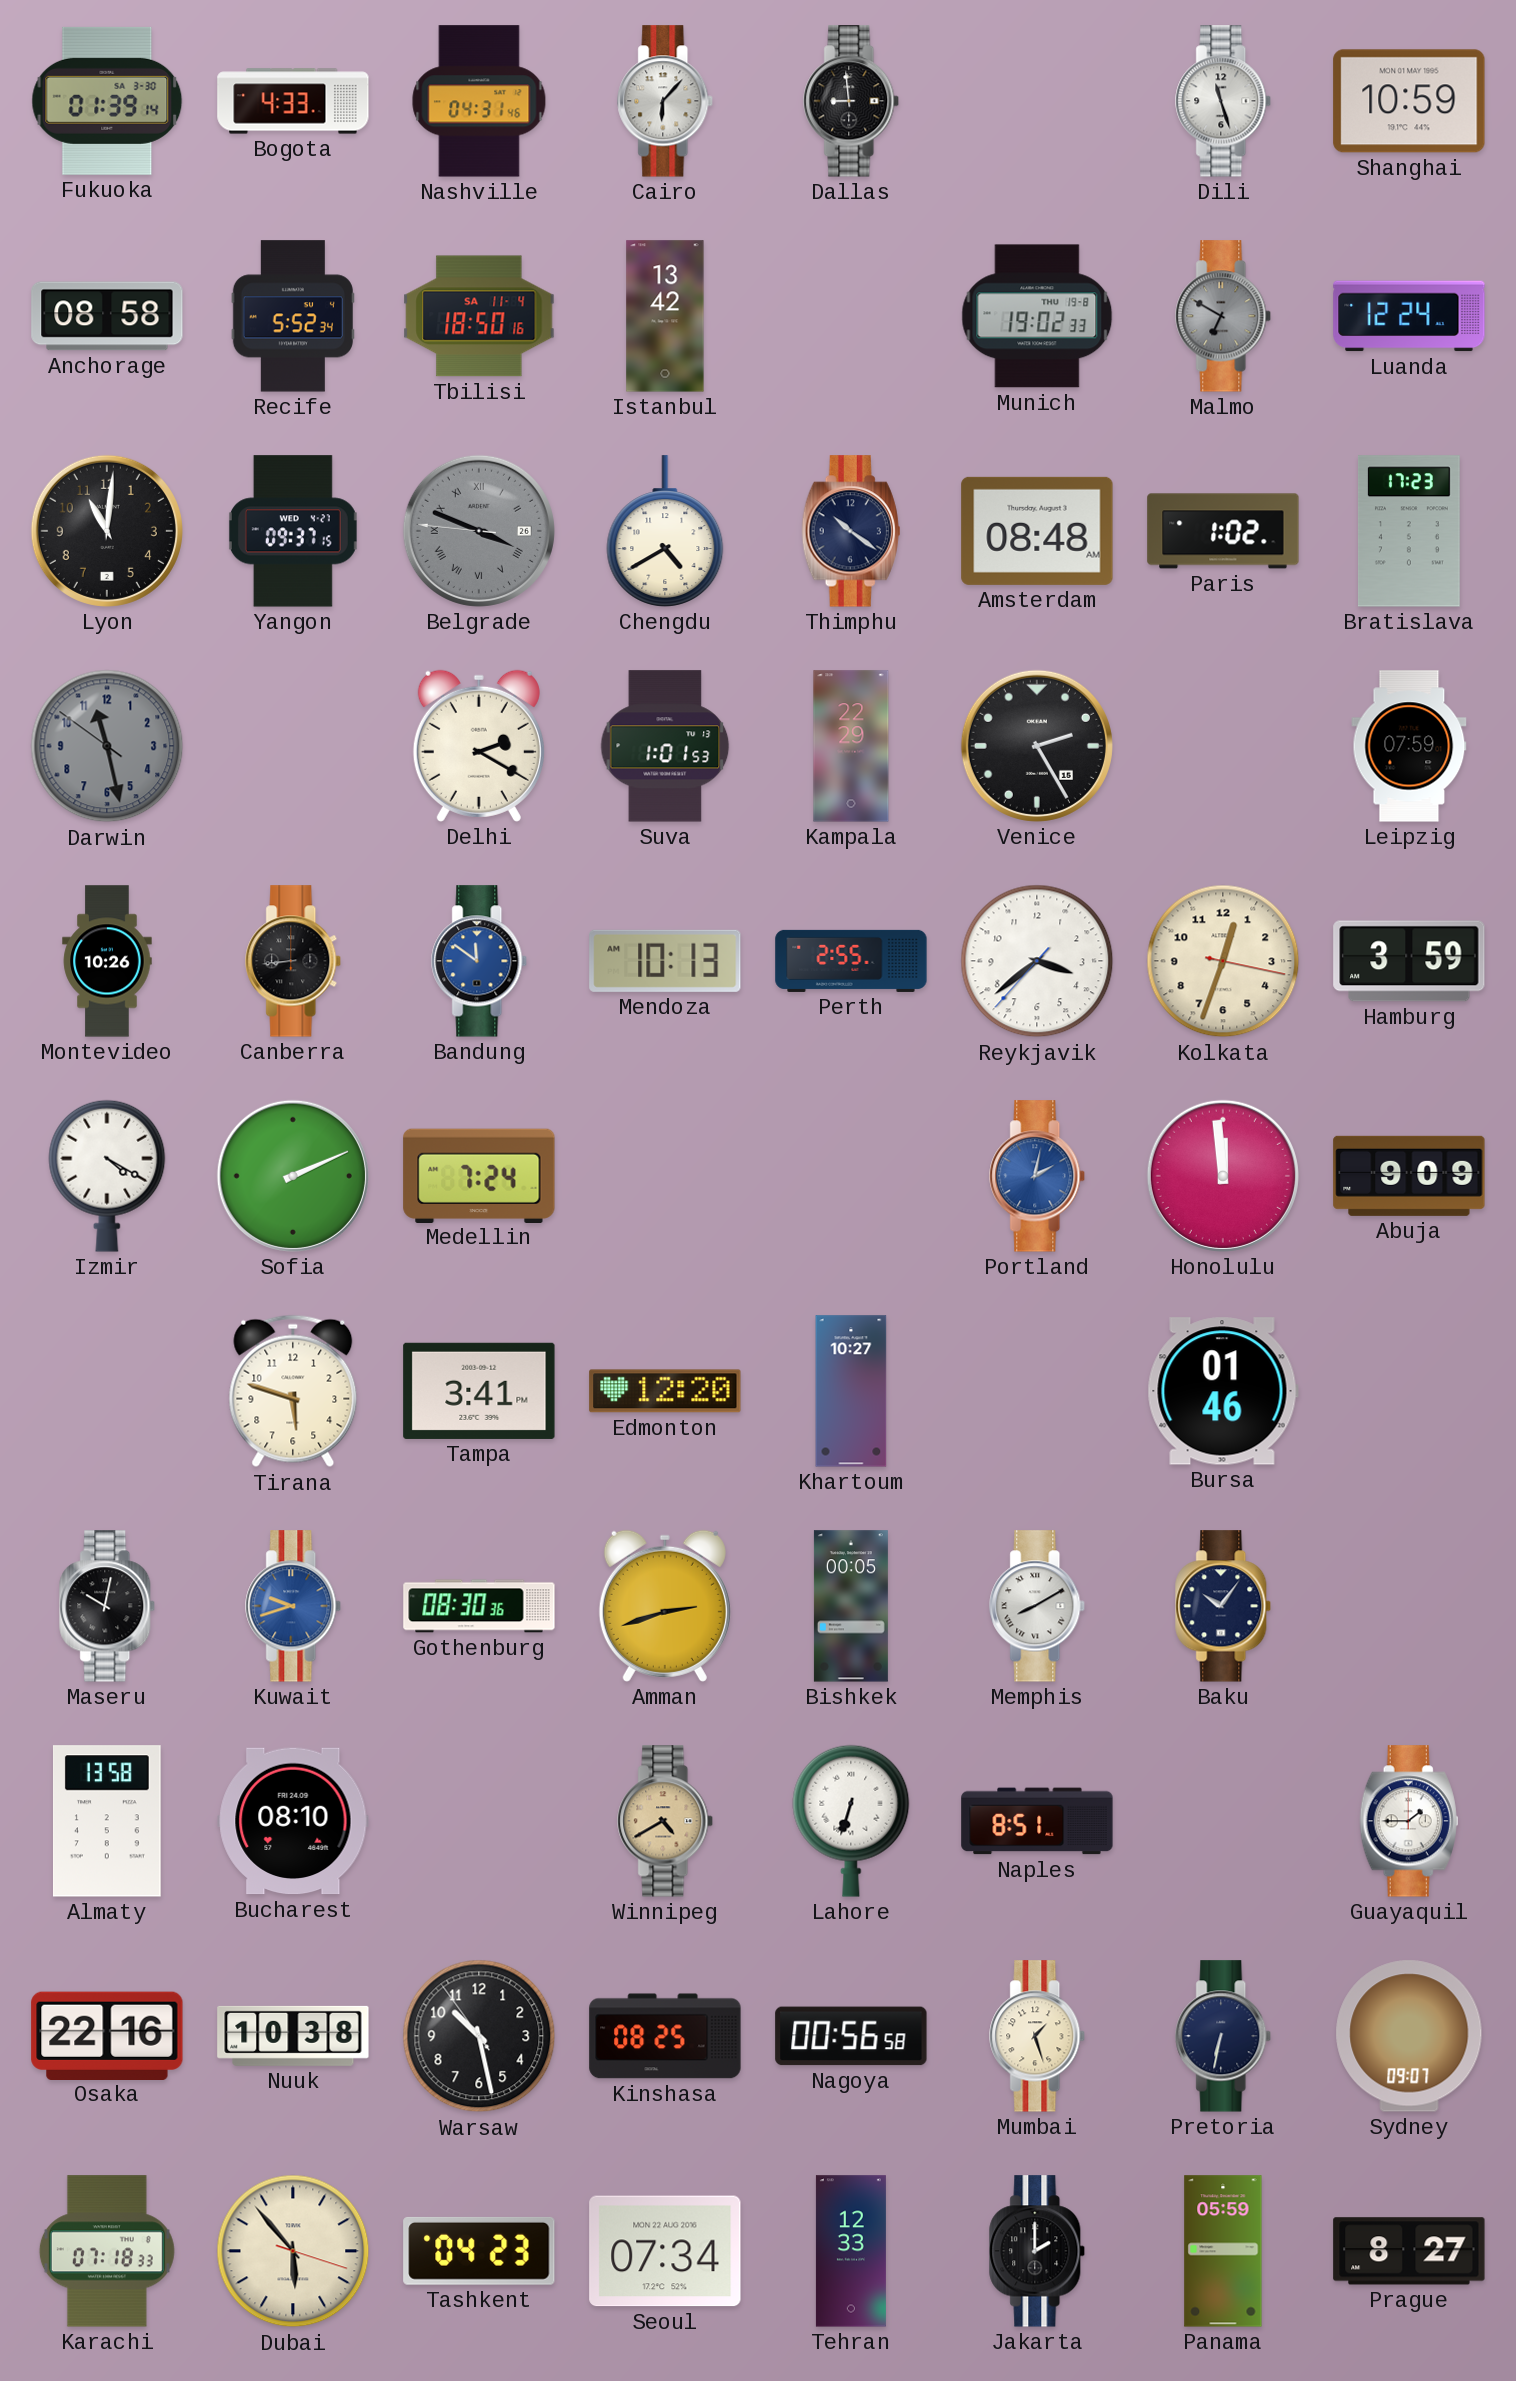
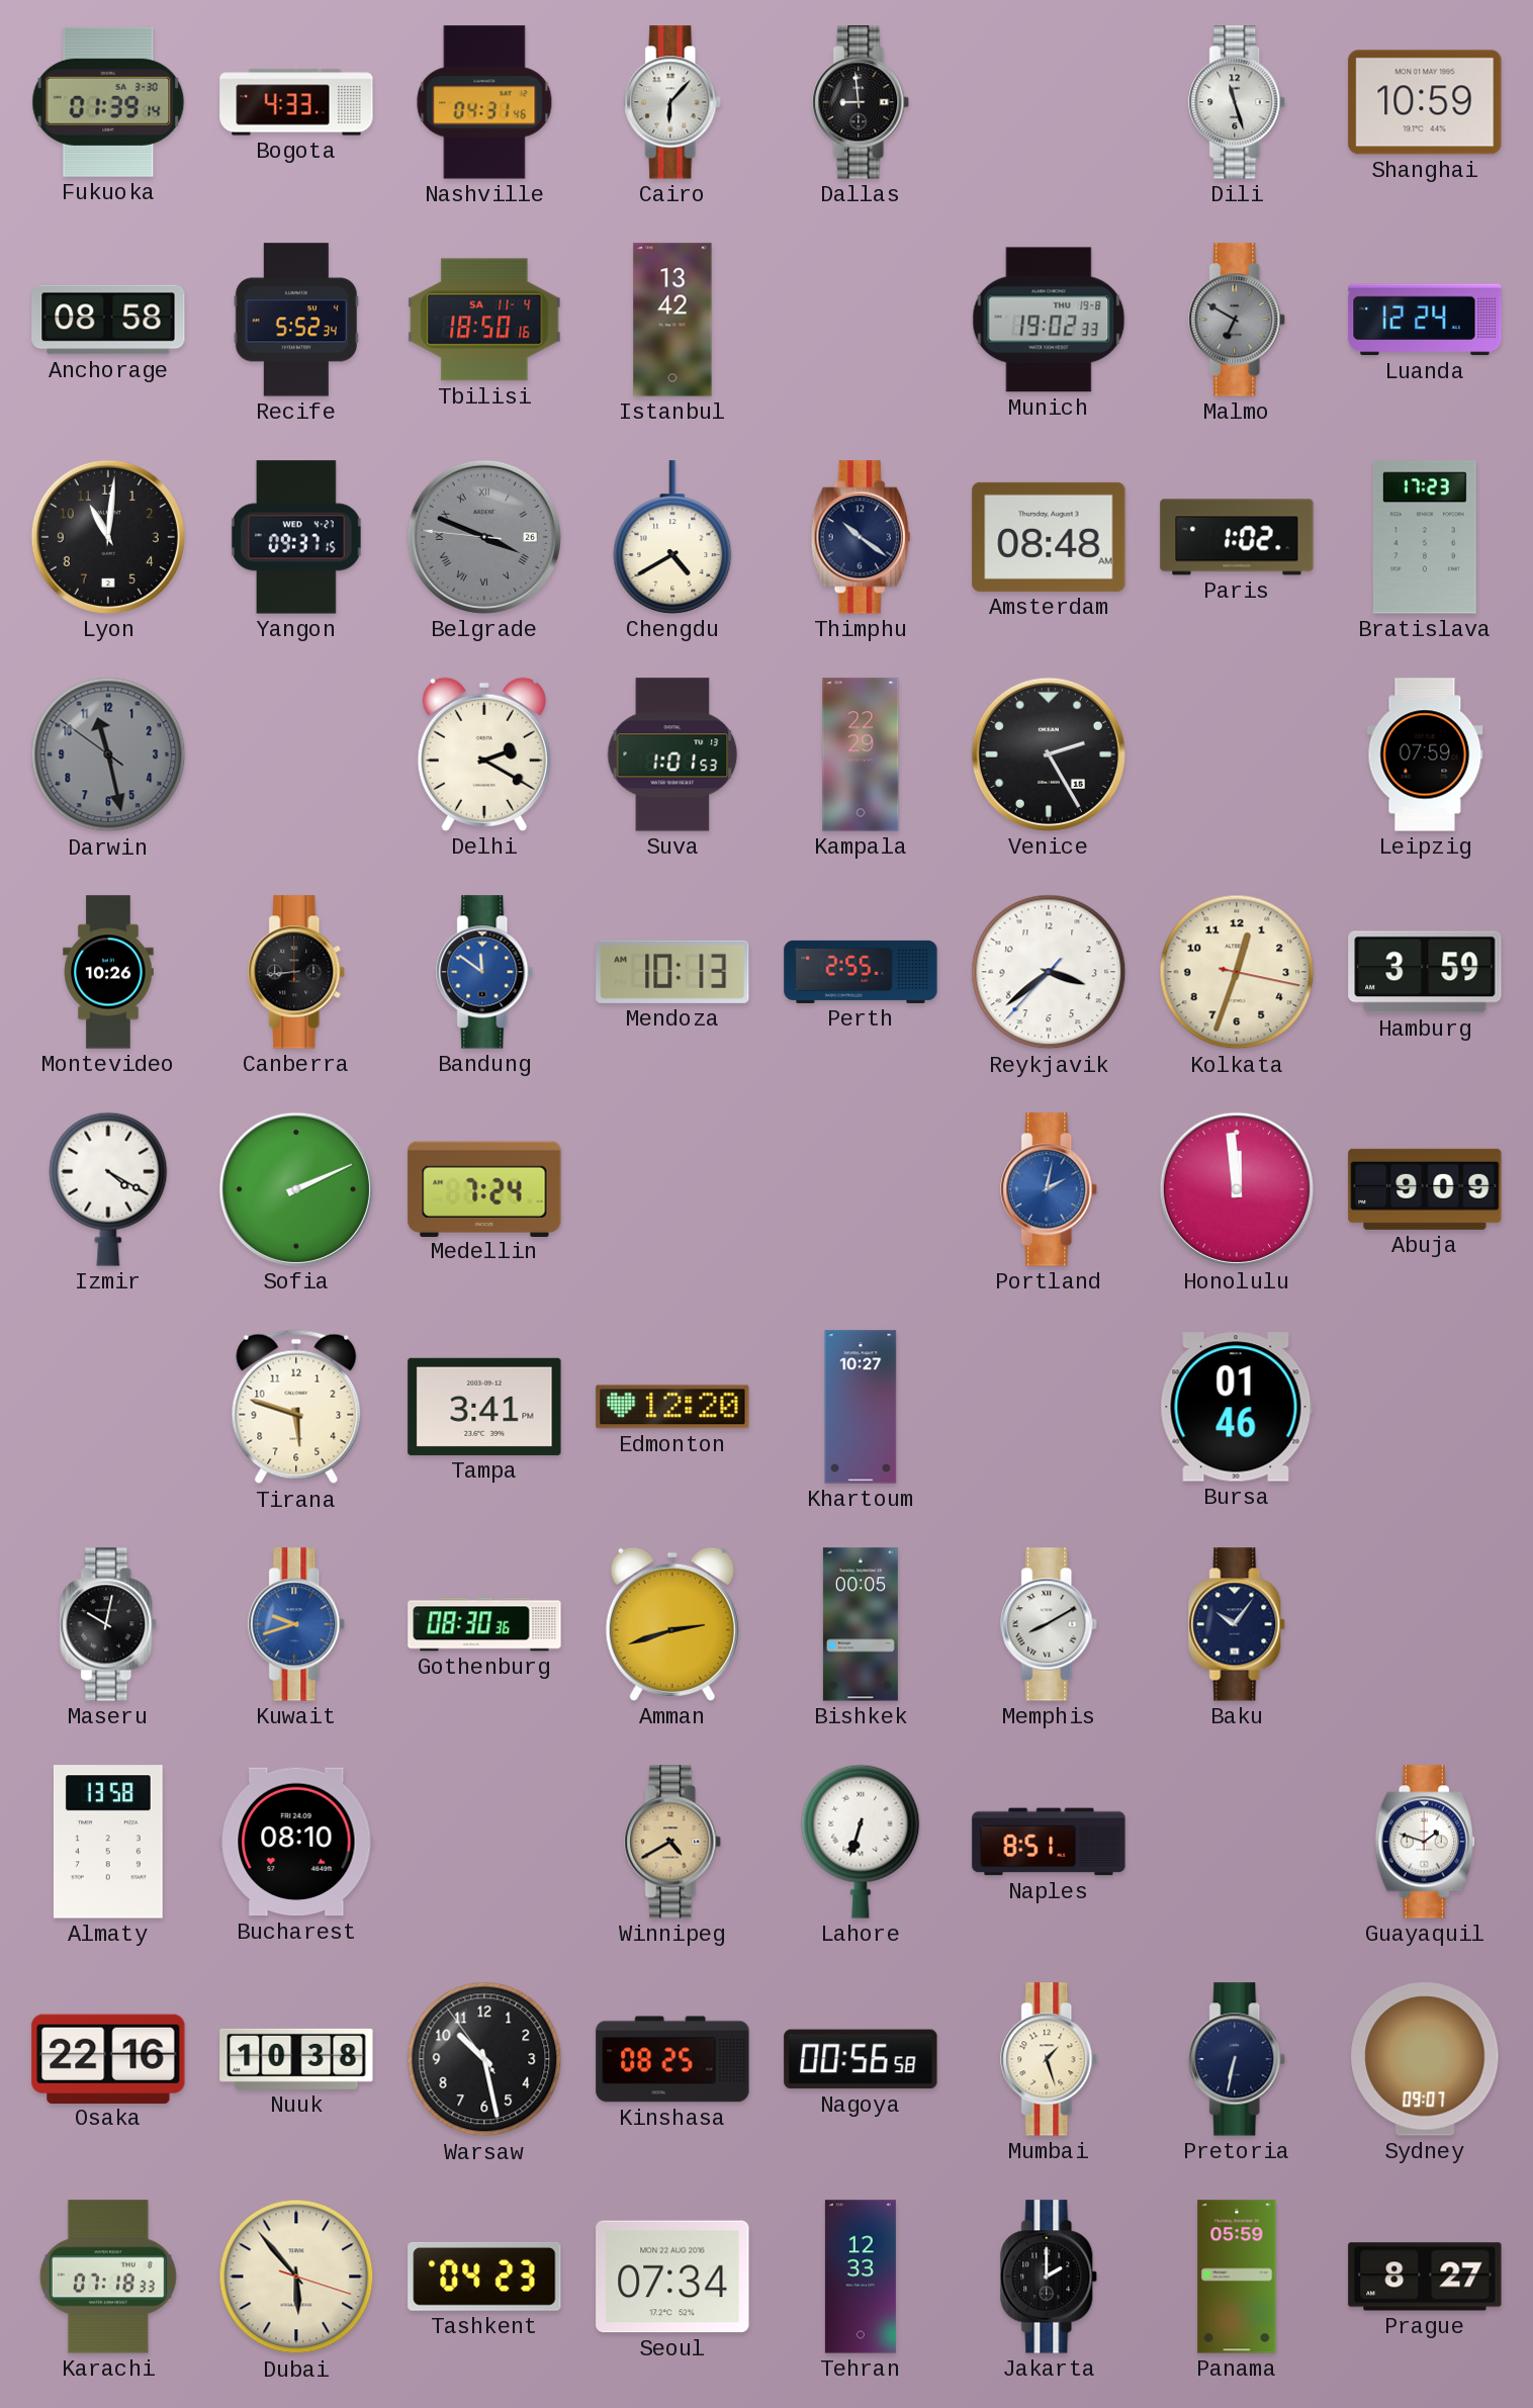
Guayaquil: 1:45 -> 1:48
